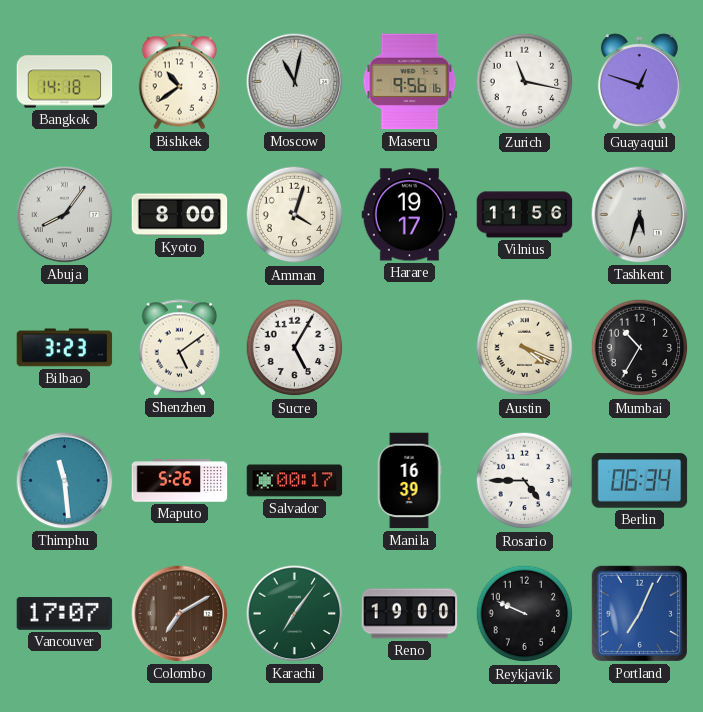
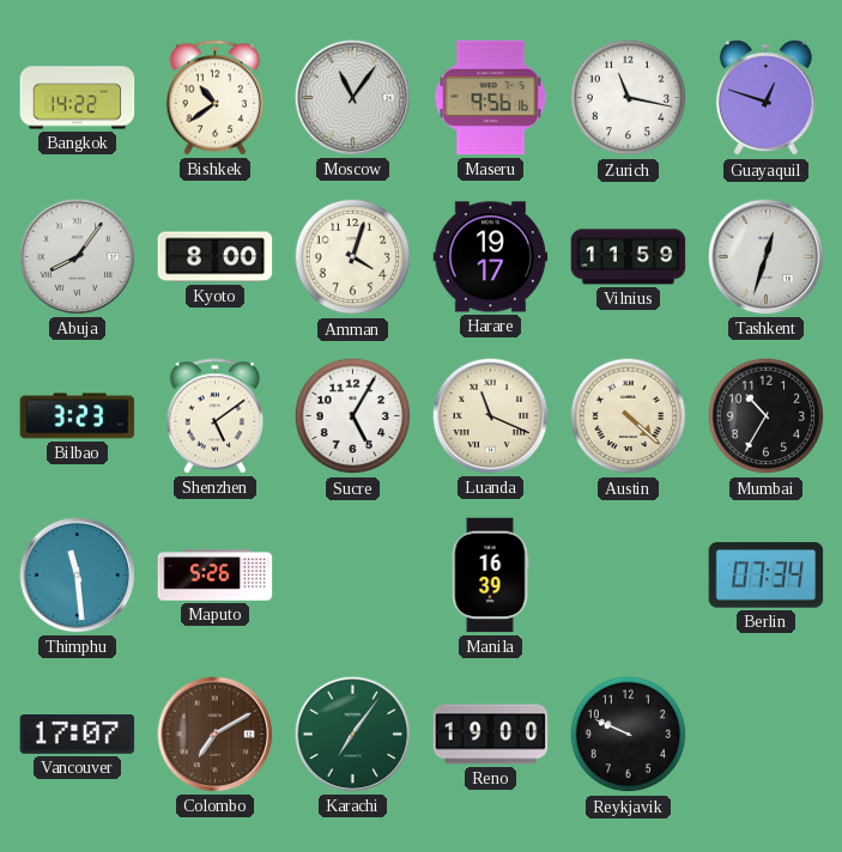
Bangkok: 14:18 -> 14:22
Moscow: 11:02 -> 11:06
Vilnius: 11:56 -> 11:59
Tashkent: 5:33 -> 12:33
Luanda: none -> 11:19
Austin: 4:19 -> 4:22
Salvador: 00:17 -> none
Rosario: 4:45 -> none
Berlin: 06:34 -> 07:34
Portland: 7:04 -> none
